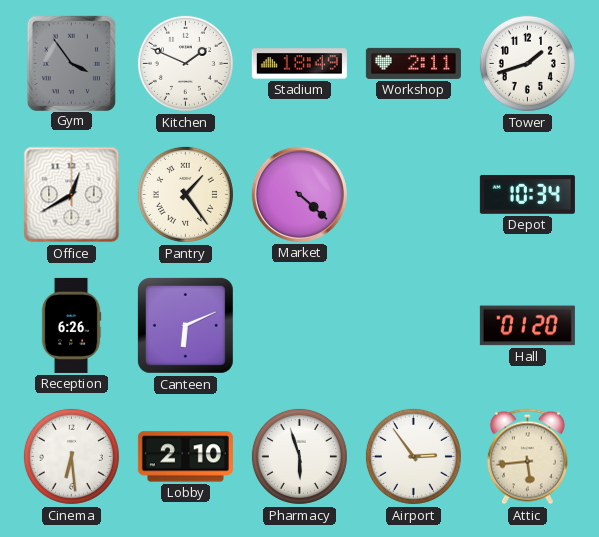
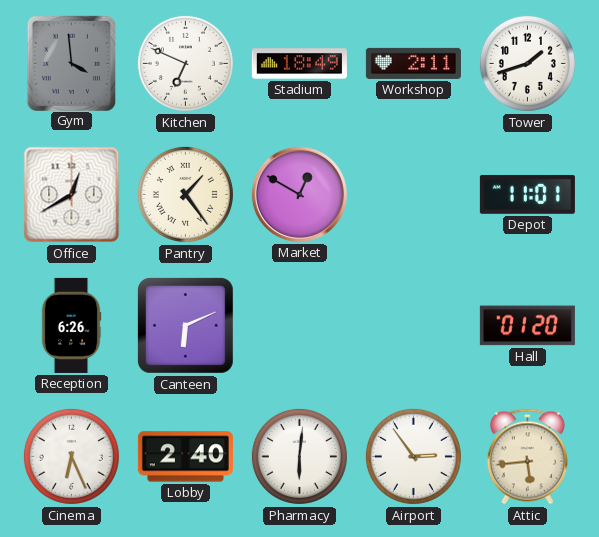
Gym: 3:54 -> 3:59
Kitchen: 1:49 -> 6:49
Market: 4:22 -> 12:50
Depot: 10:34 -> 11:01
Cinema: 6:29 -> 6:26
Lobby: 2:10 -> 2:40
Pharmacy: 5:57 -> 6:01
